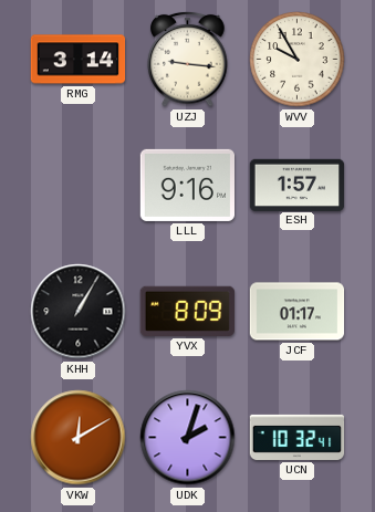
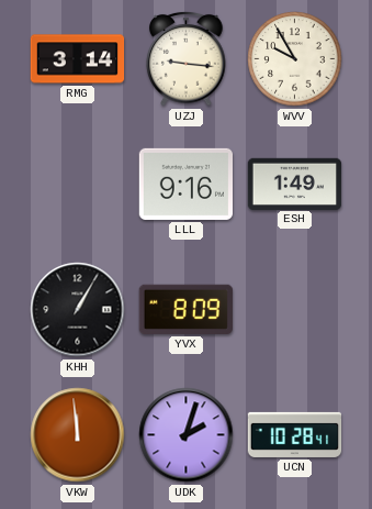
ESH: 1:57 -> 1:49
JCF: 01:17 -> none
VKW: 12:10 -> 11:59
UCN: 10:32 -> 10:28
